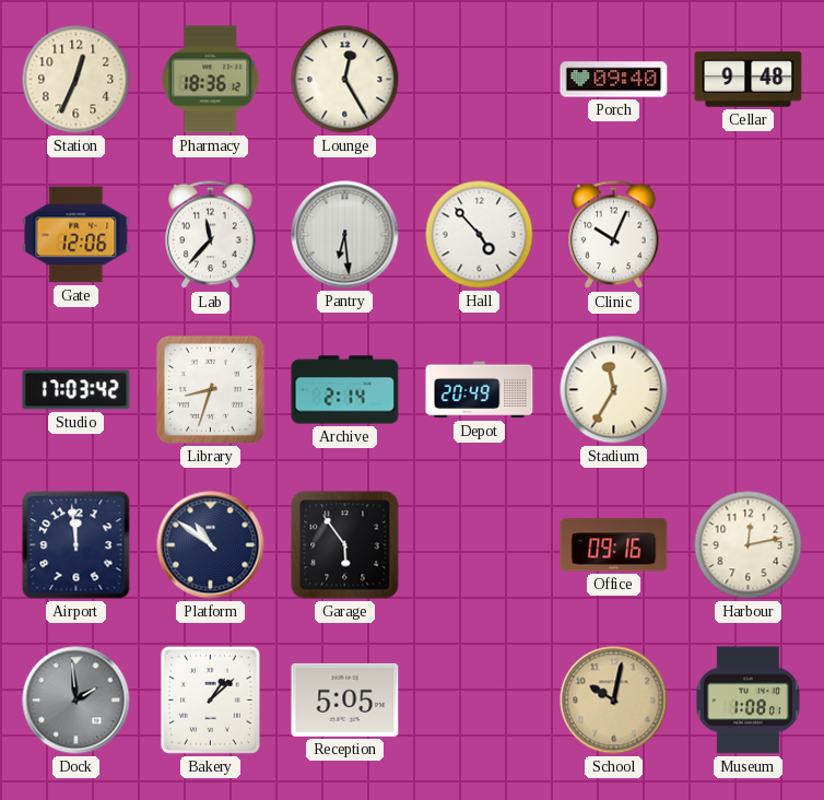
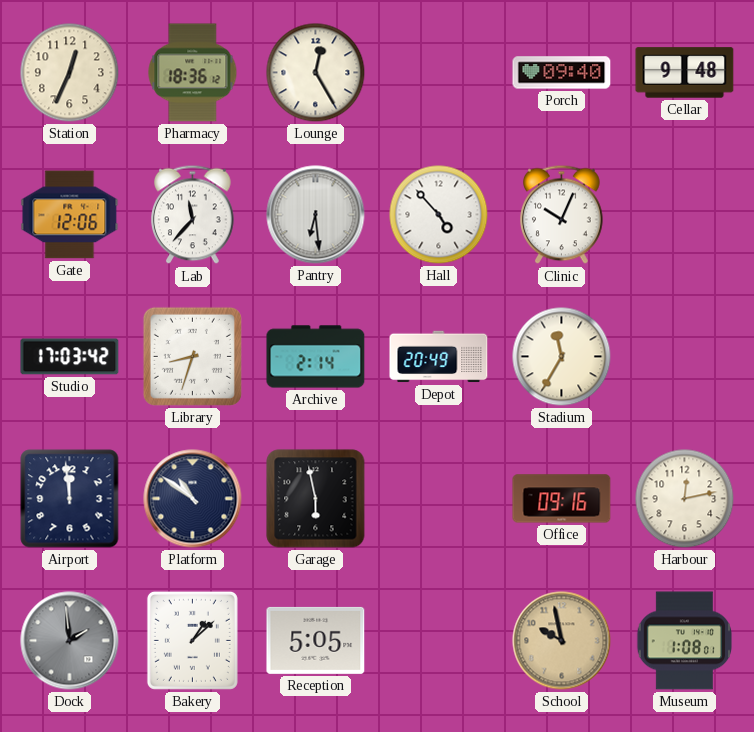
Garage: 5:54 -> 5:58
School: 10:02 -> 9:58
